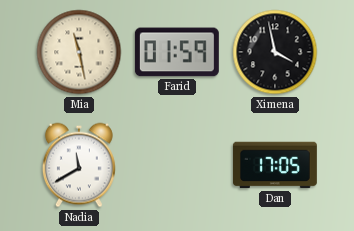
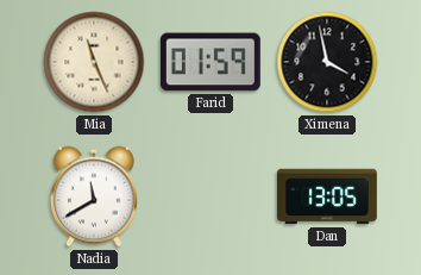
Mia: 11:28 -> 11:26
Dan: 17:05 -> 13:05
